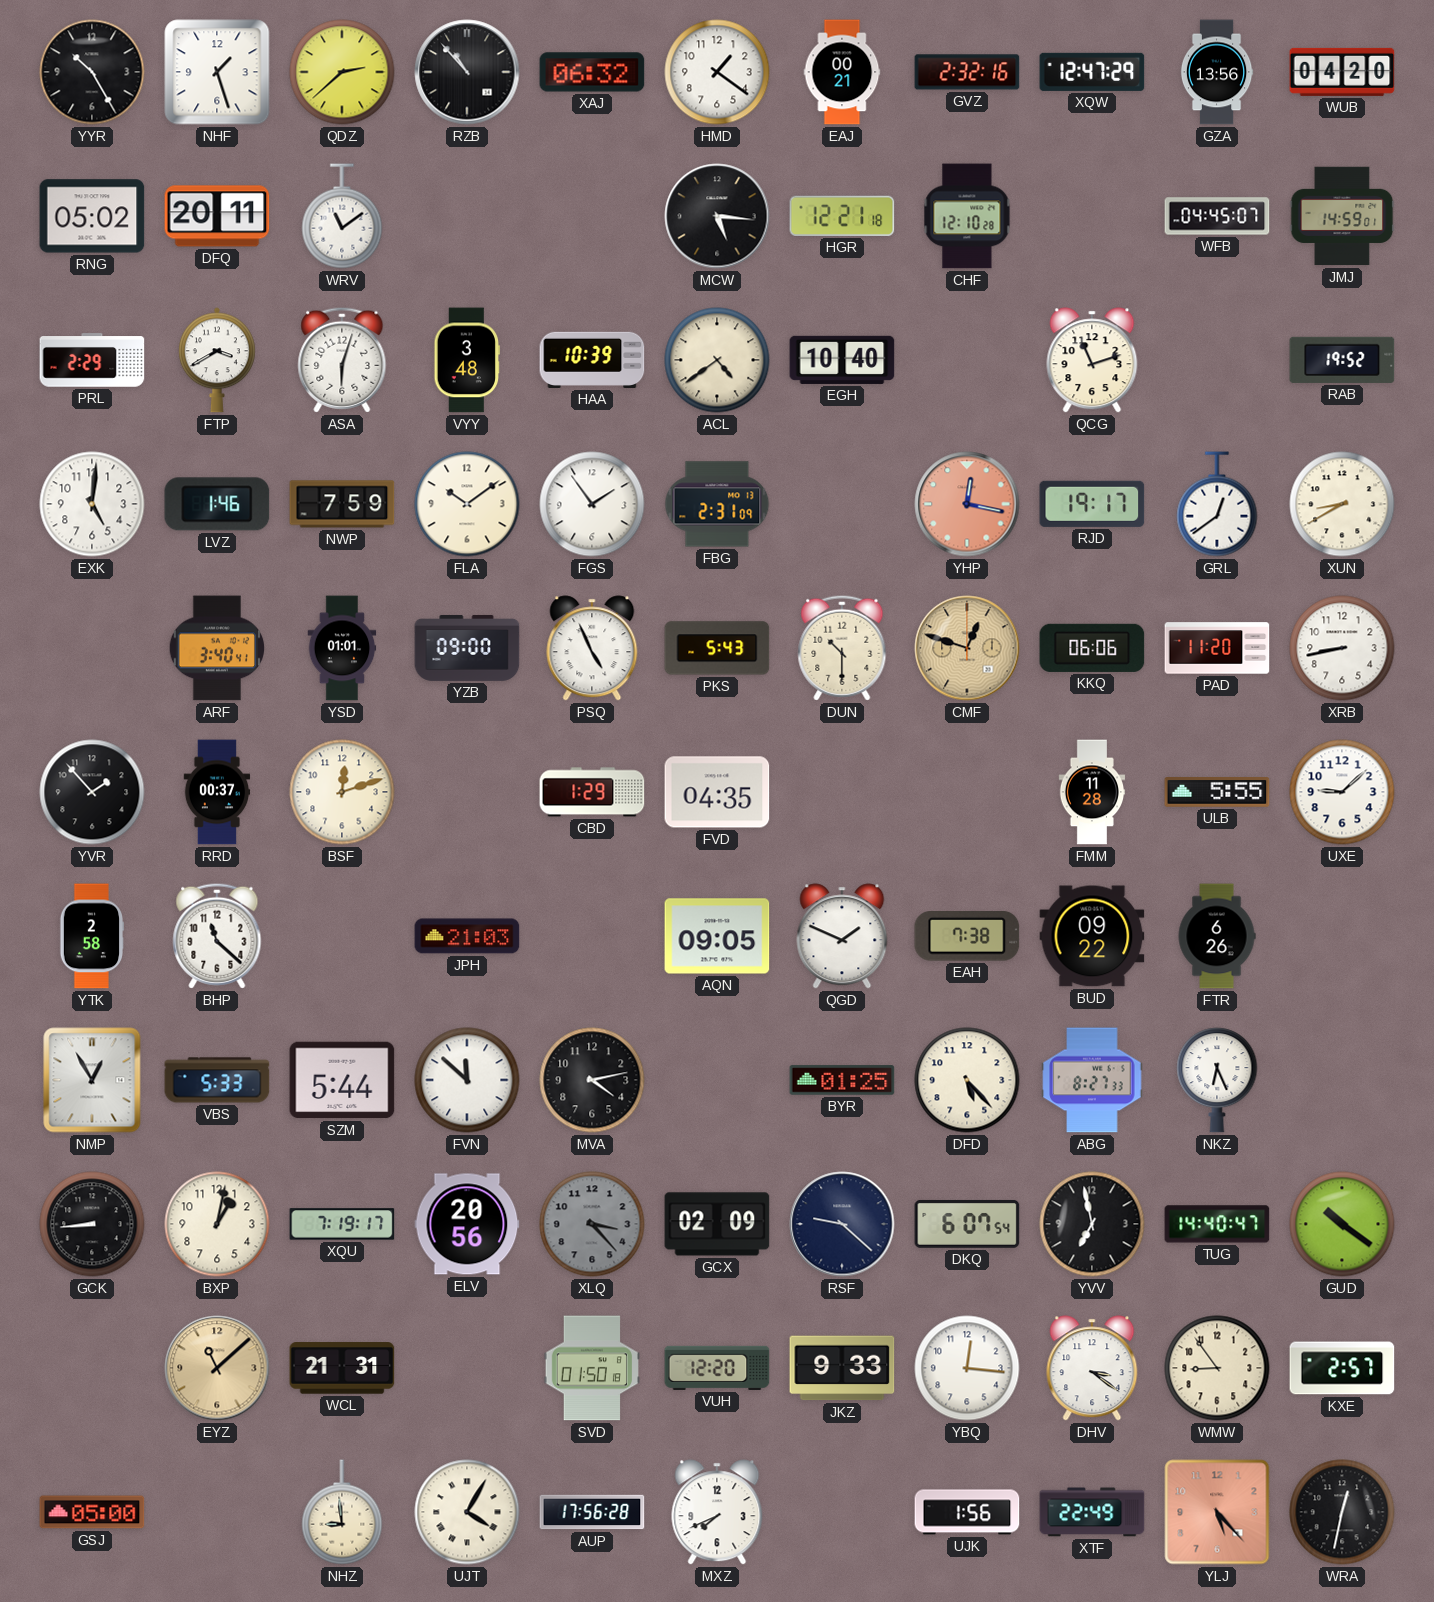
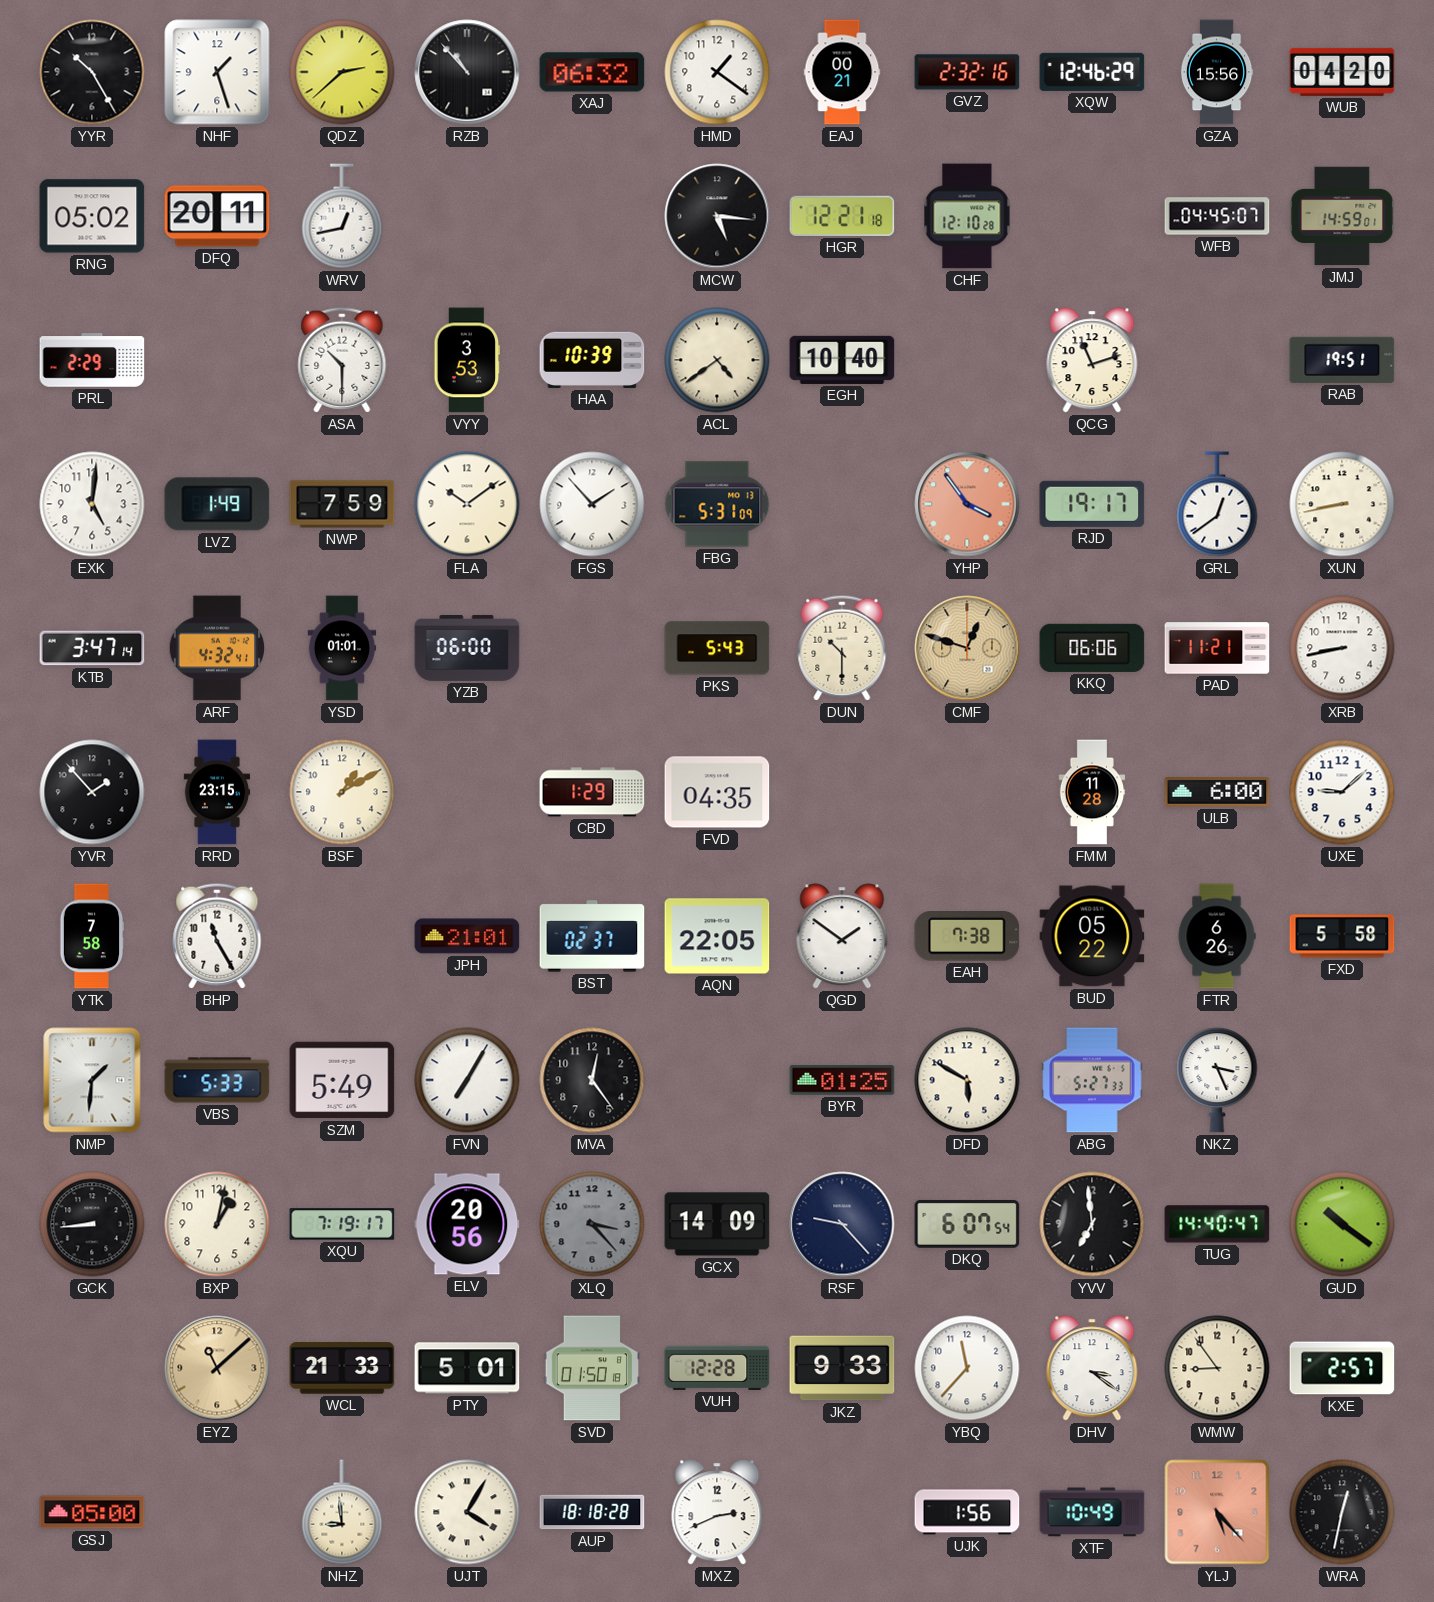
XQW: 12:47 -> 12:46
GZA: 13:56 -> 15:56
WRV: 11:09 -> 12:43
FTP: 3:40 -> none
ASA: 6:03 -> 10:30
VYY: 3:48 -> 3:53
RAB: 19:52 -> 19:51
LVZ: 1:46 -> 1:49
FGS: 1:54 -> 1:53
FBG: 2:31 -> 5:31
YHP: 12:17 -> 3:54
XUN: 8:40 -> 8:43
KTB: none -> 3:47
ARF: 3:40 -> 4:32
YZB: 09:00 -> 06:00
PSQ: 4:56 -> none
PAD: 11:20 -> 11:21
RRD: 00:37 -> 23:15
BSF: 12:12 -> 1:10
ULB: 5:55 -> 6:00
YTK: 2:58 -> 7:58
BHP: 11:22 -> 11:25
JPH: 21:03 -> 21:01
BST: none -> 02:37
AQN: 09:05 -> 22:05
QGD: 1:49 -> 1:51
BUD: 09:22 -> 05:22
FXD: none -> 5:58
NMP: 12:55 -> 1:31
SZM: 5:44 -> 5:49
FVN: 11:52 -> 7:05
MVA: 4:13 -> 12:24
DFD: 5:23 -> 5:50
ABG: 8:27 -> 5:27
NKZ: 6:26 -> 3:26
GCX: 02:09 -> 14:09
RSF: 9:22 -> 9:23
YVV: 6:58 -> 6:59
WCL: 21:31 -> 21:33
PTY: none -> 5:01
VUH: 12:20 -> 12:28
YBQ: 12:16 -> 11:37
AUP: 17:56 -> 18:18
MXZ: 7:41 -> 2:41
XTF: 22:49 -> 10:49
